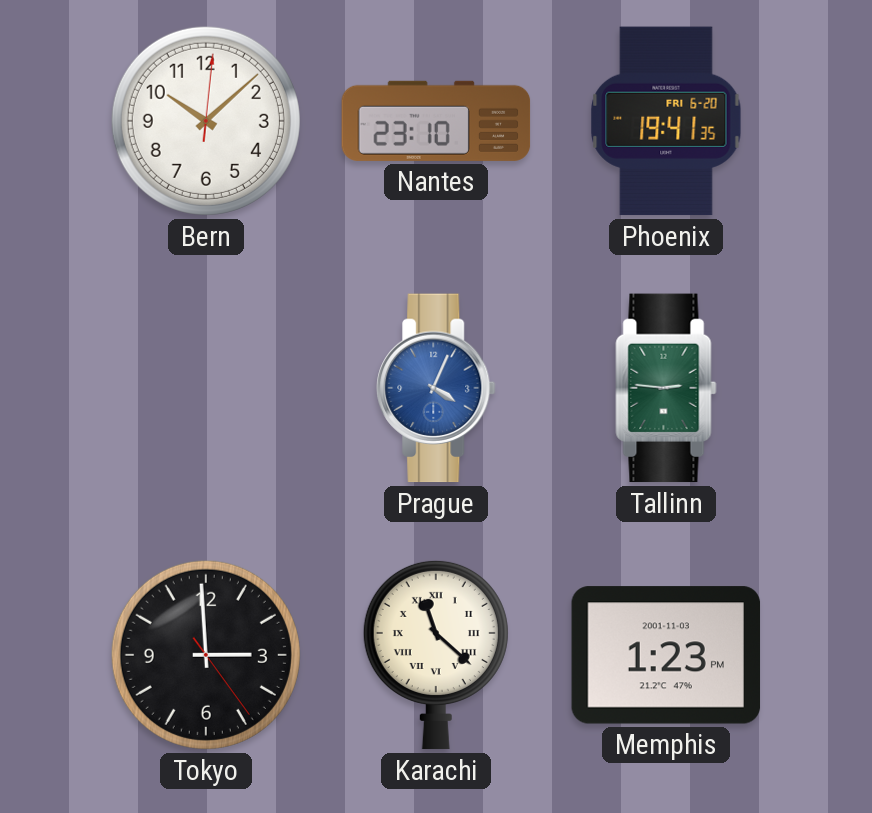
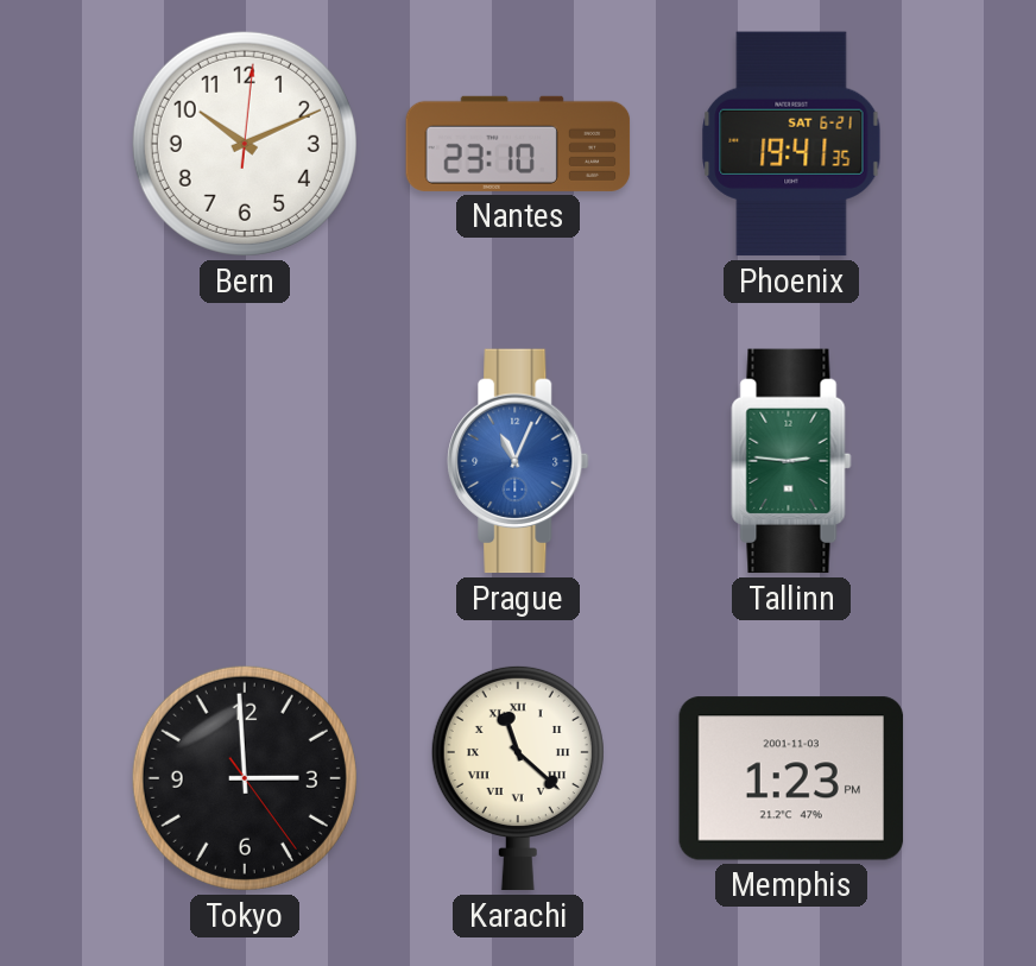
Bern: 10:08 -> 10:11
Phoenix date: FRI 6-20 -> SAT 6-21
Prague: 4:04 -> 11:04
